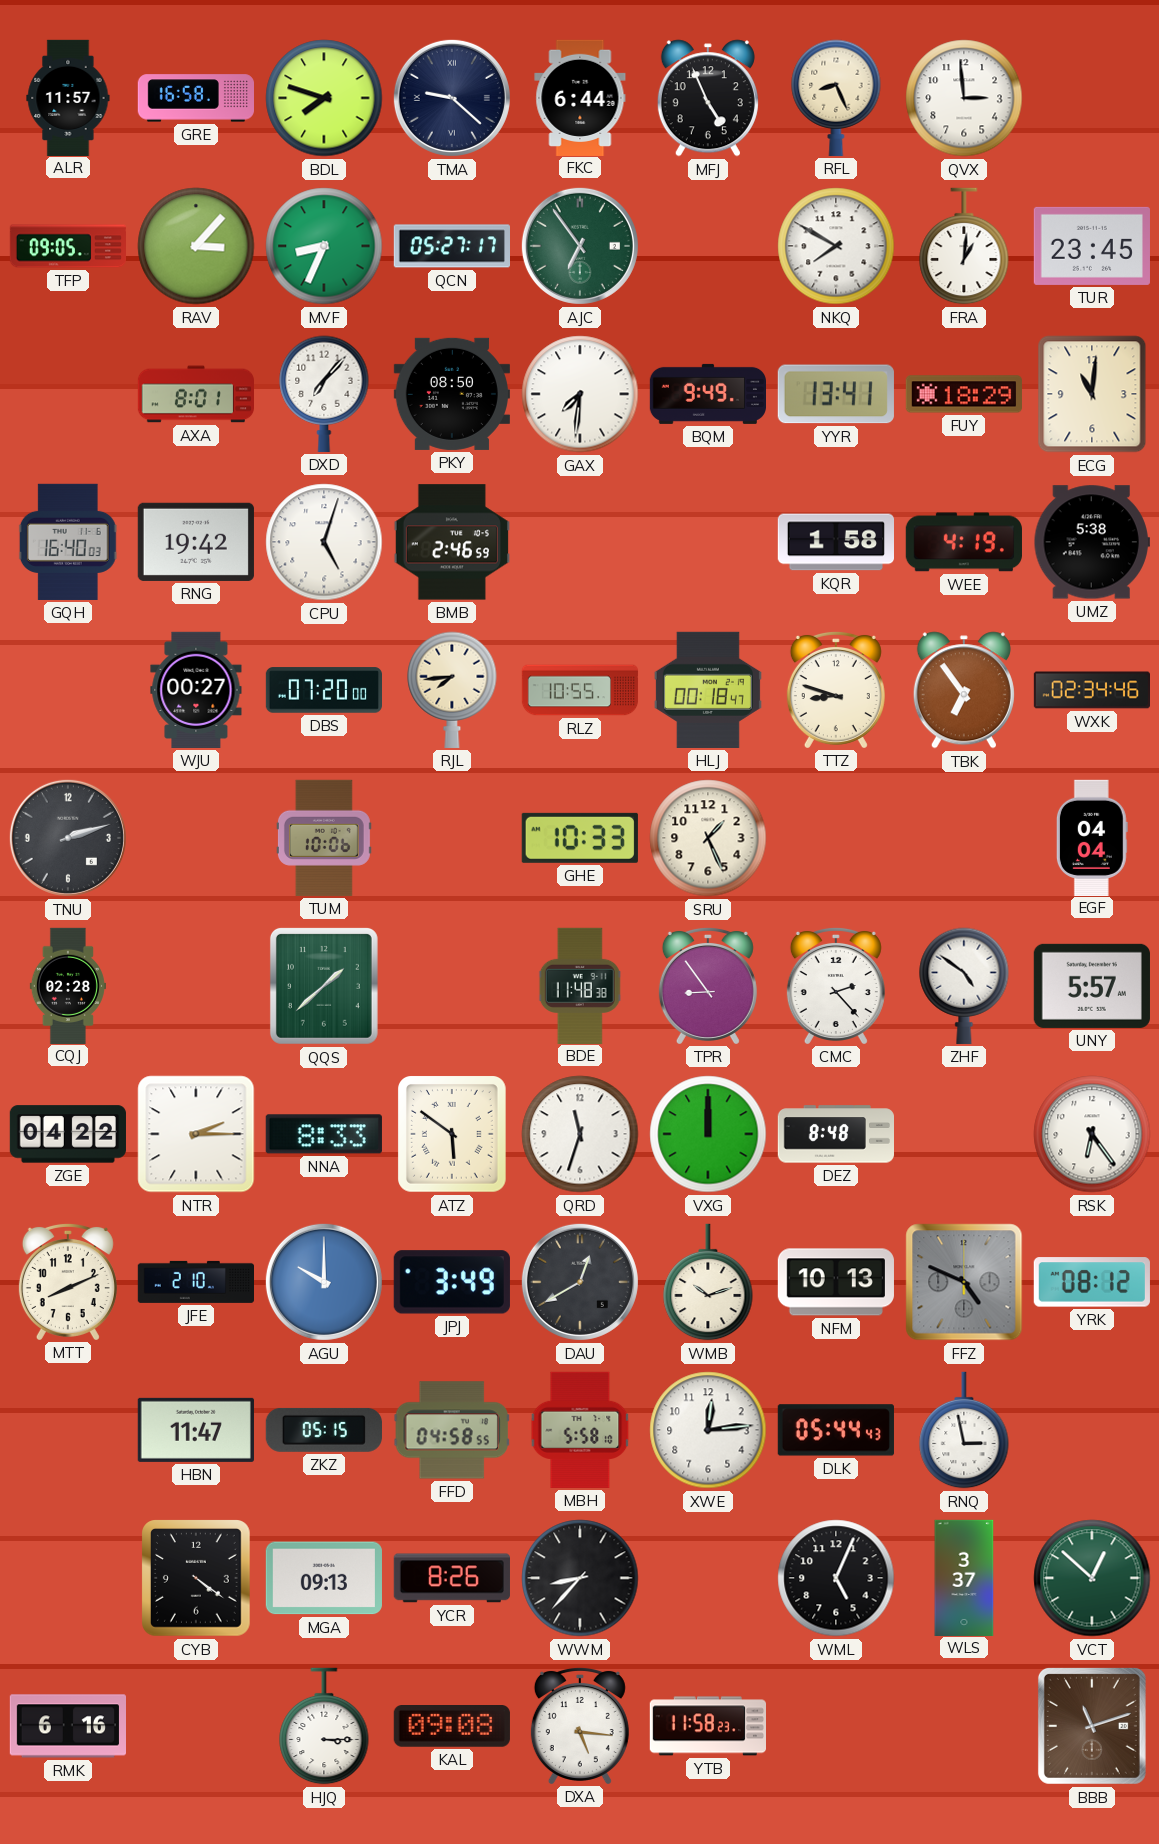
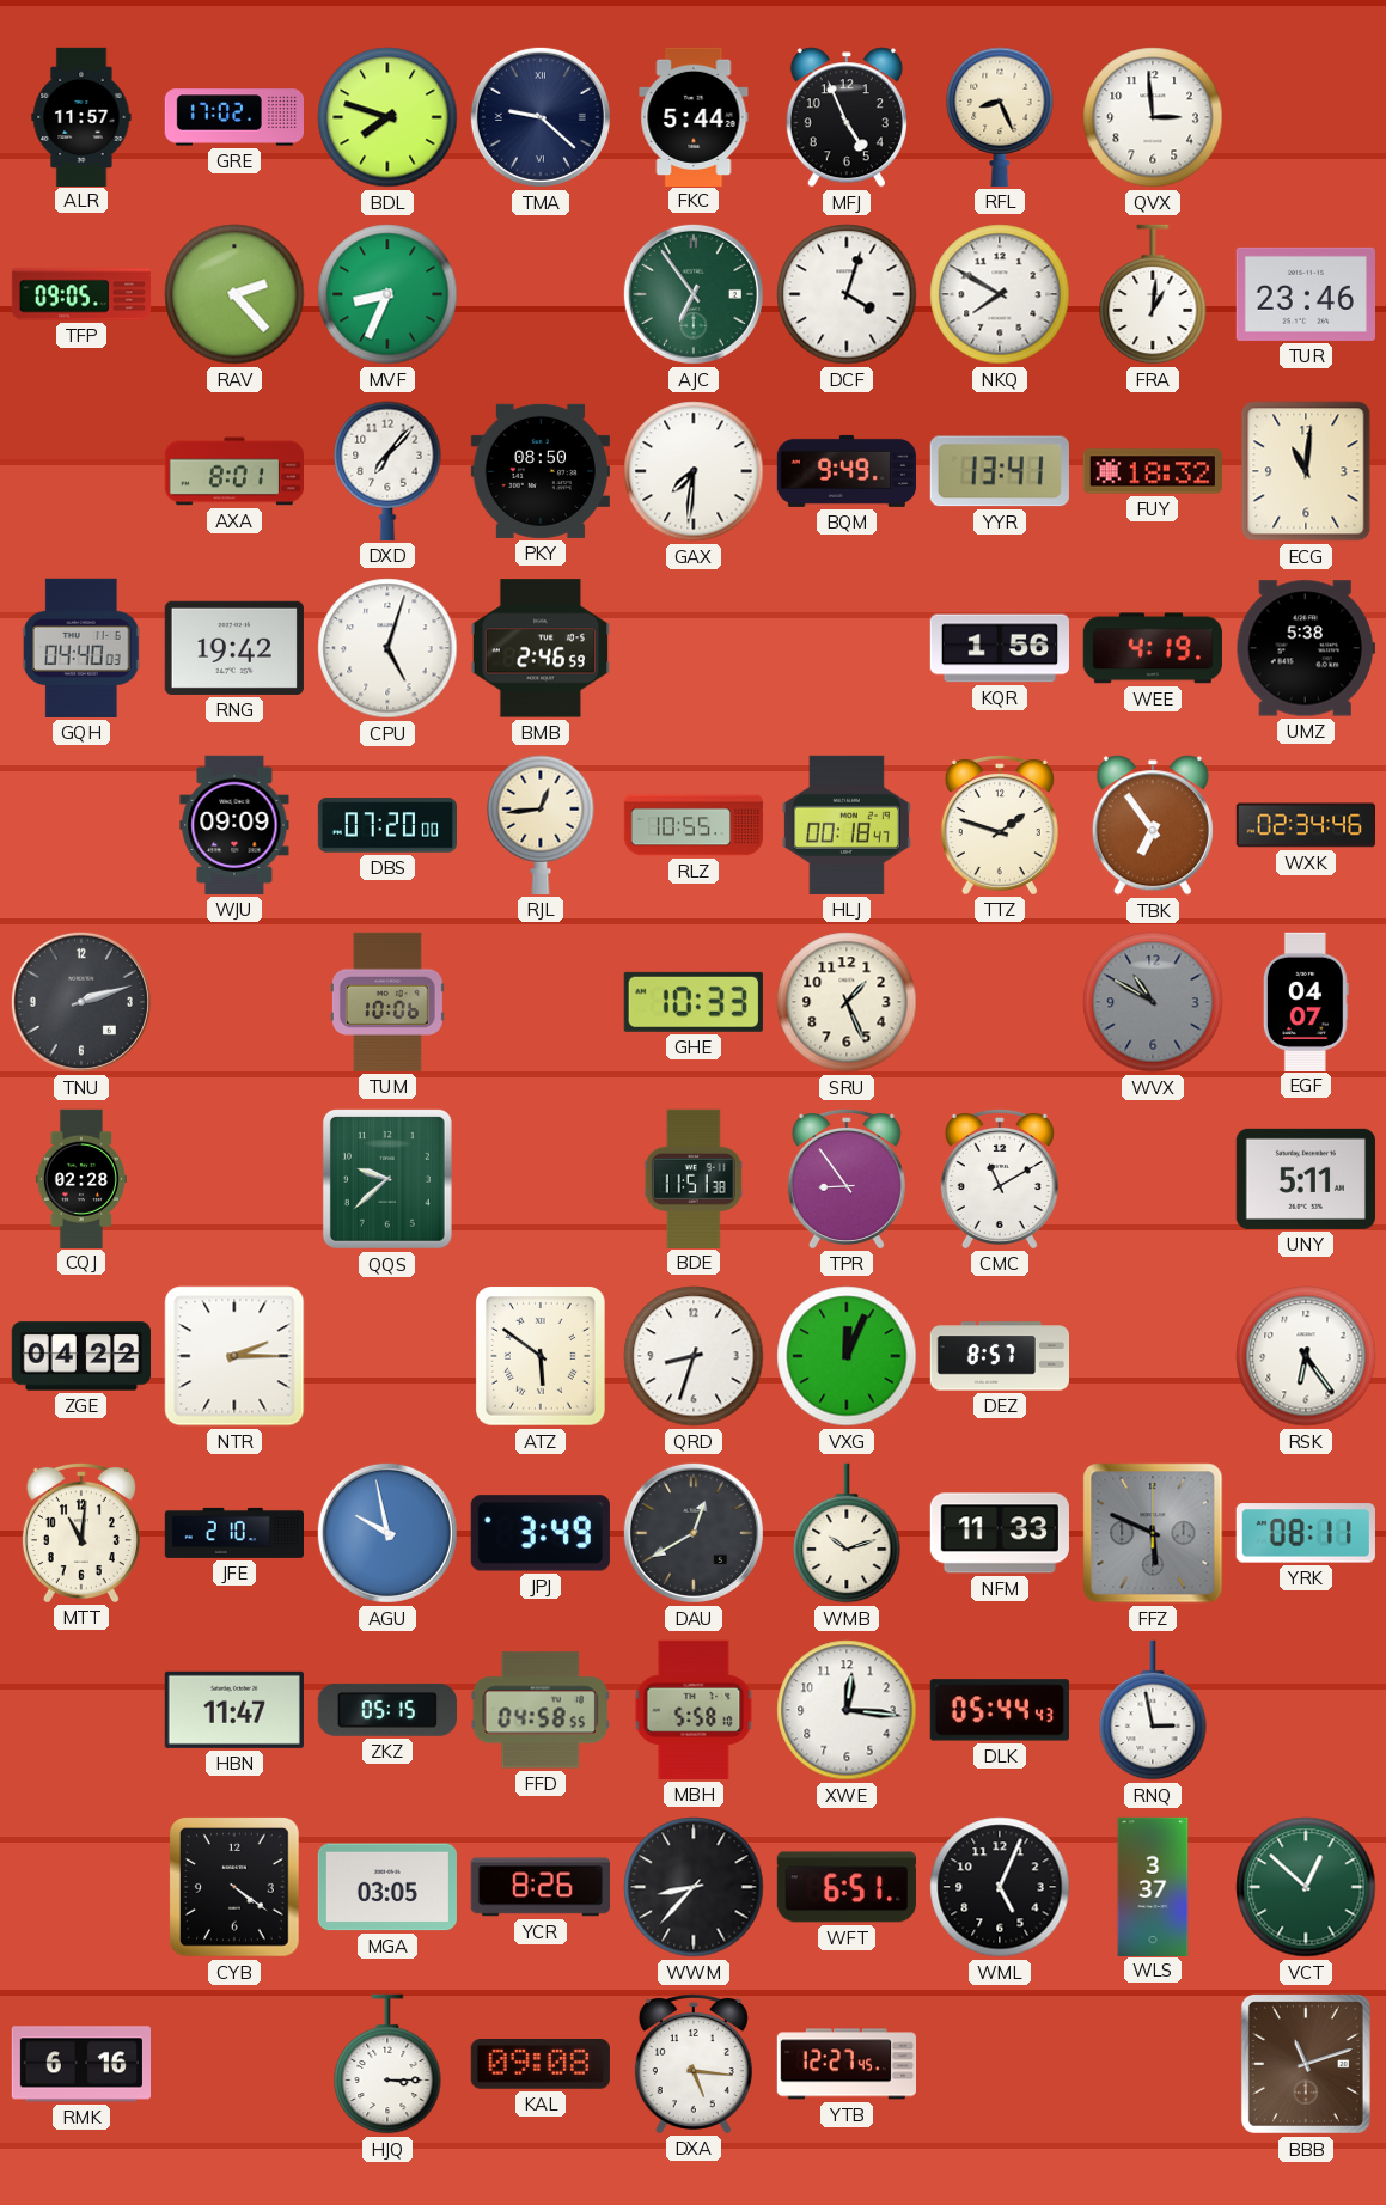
GRE: 16:58 -> 17:02
FKC: 6:44 -> 5:44
RAV: 3:07 -> 2:23
QCN: 05:27 -> none
DCF: none -> 4:03
TUR: 23:45 -> 23:46
FUY: 18:29 -> 18:32
GQH: 16:40 -> 04:40
KQR: 1:58 -> 1:56
WJU: 00:27 -> 09:09
RJL: 7:44 -> 12:44
TTZ: 8:48 -> 1:48
WVX: none -> 10:50
EGF: 04:04 -> 04:07
QQS: 1:38 -> 9:38
BDE: 11:48 -> 11:51
CMC: 2:23 -> 11:10
ZHF: 4:51 -> none
UNY: 5:57 -> 5:11
NNA: 8:33 -> none
QRD: 11:33 -> 8:33
VXG: 12:00 -> 12:04
DEZ: 8:48 -> 8:57
MTT: 8:11 -> 11:01
AGU: 10:00 -> 9:58
NFM: 10:13 -> 11:33
FFZ: 4:49 -> 5:49
YRK: 08:12 -> 08:11
XWE: 12:14 -> 12:16
MGA: 09:13 -> 03:05
WFT: none -> 6:51
YTB: 11:58 -> 12:27
